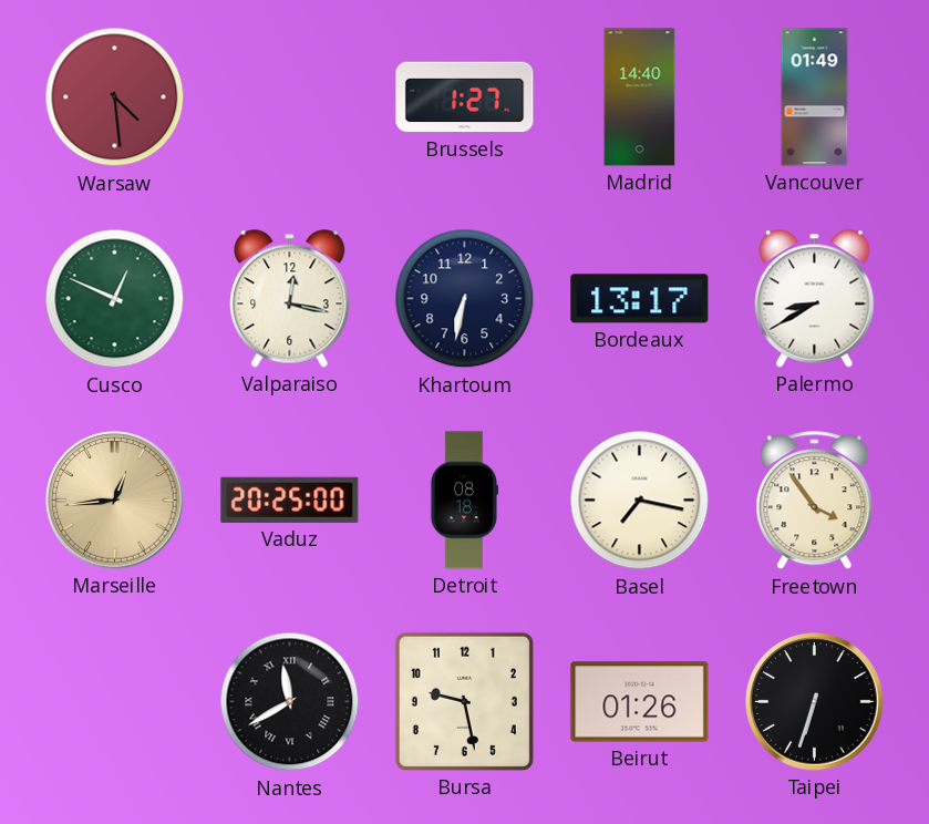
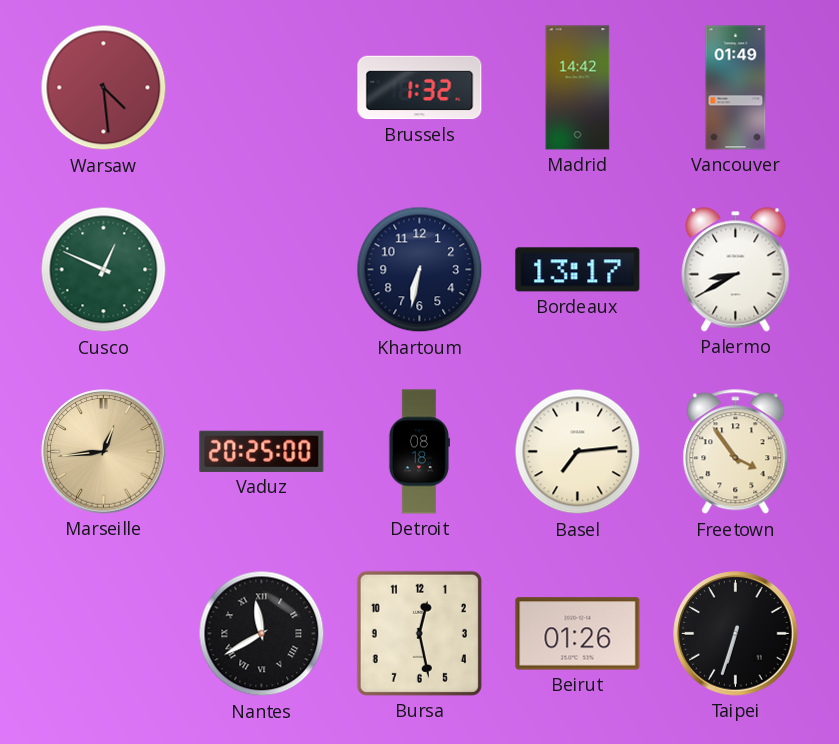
Brussels: 1:27 -> 1:32
Madrid: 14:40 -> 14:42
Valparaiso: 12:17 -> none
Basel: 7:17 -> 7:14
Bursa: 9:28 -> 12:28
